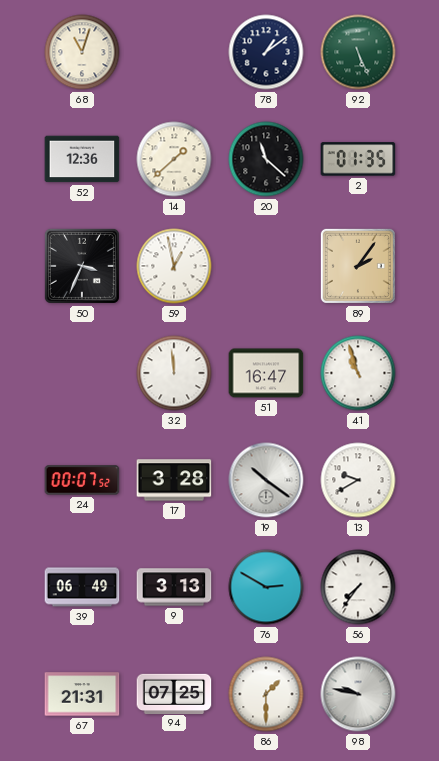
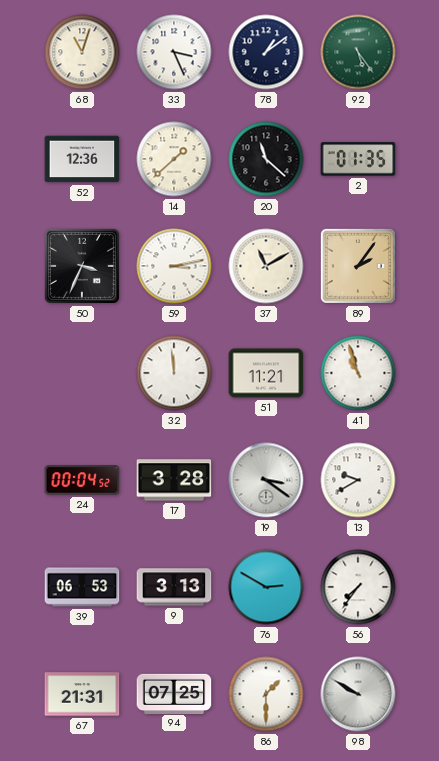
33: none -> 3:26
92: 5:26 -> 5:24
59: 12:58 -> 3:13
37: none -> 11:10
51: 16:47 -> 11:21
24: 00:07 -> 00:04
19: 10:21 -> 3:21
39: 06:49 -> 06:53
98: 9:47 -> 9:50
